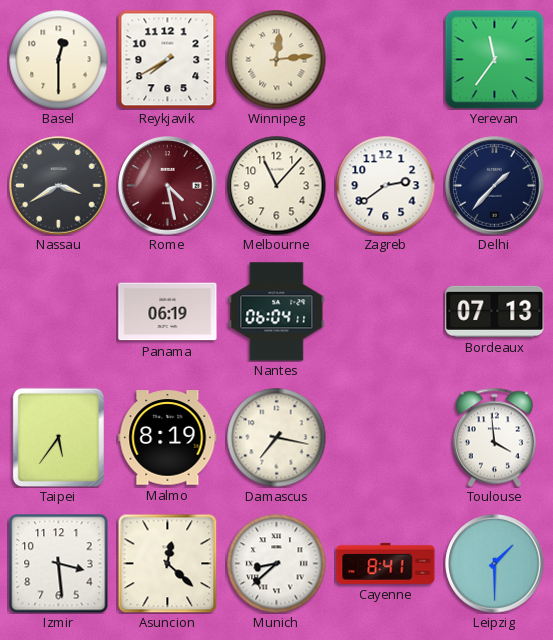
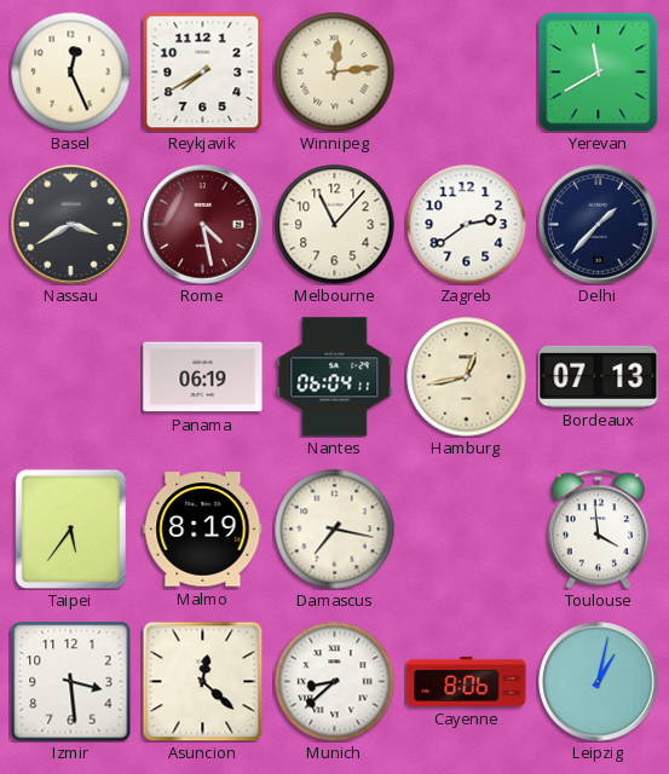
Basel: 12:30 -> 12:26
Yerevan: 11:36 -> 11:40
Hamburg: none -> 12:43
Cayenne: 8:41 -> 8:06
Leipzig: 1:30 -> 1:02
